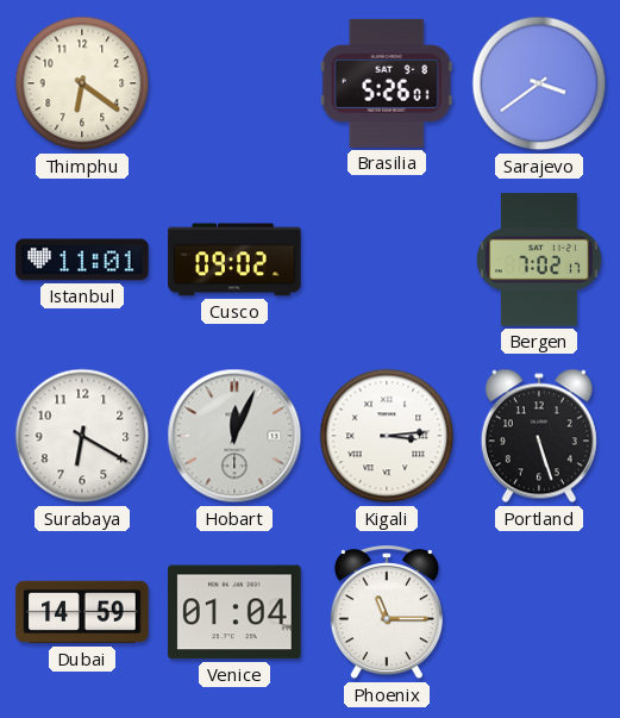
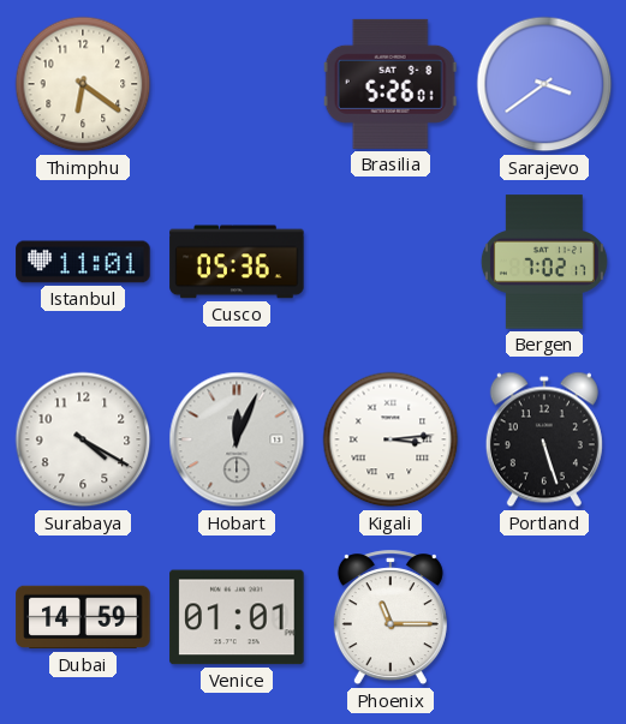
Cusco: 09:02 -> 05:36
Surabaya: 6:20 -> 4:20
Venice: 01:04 -> 01:01
